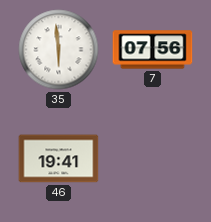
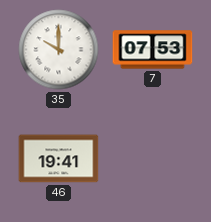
35: 5:59 -> 10:00
7: 07:56 -> 07:53
